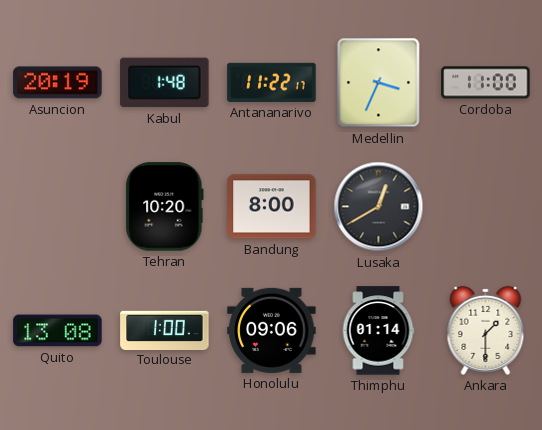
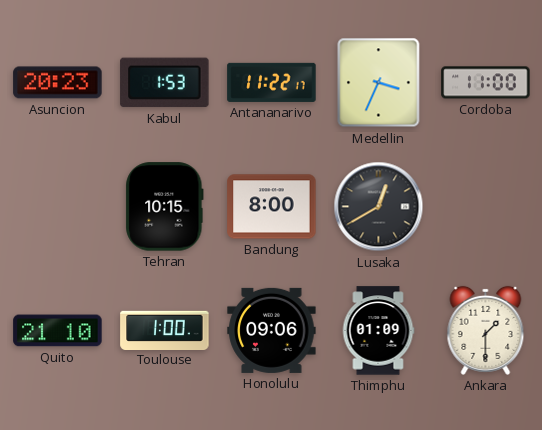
Asuncion: 20:19 -> 20:23
Kabul: 1:48 -> 1:53
Tehran: 10:20 -> 10:15
Quito: 13:08 -> 21:10
Thimphu: 01:14 -> 01:09
